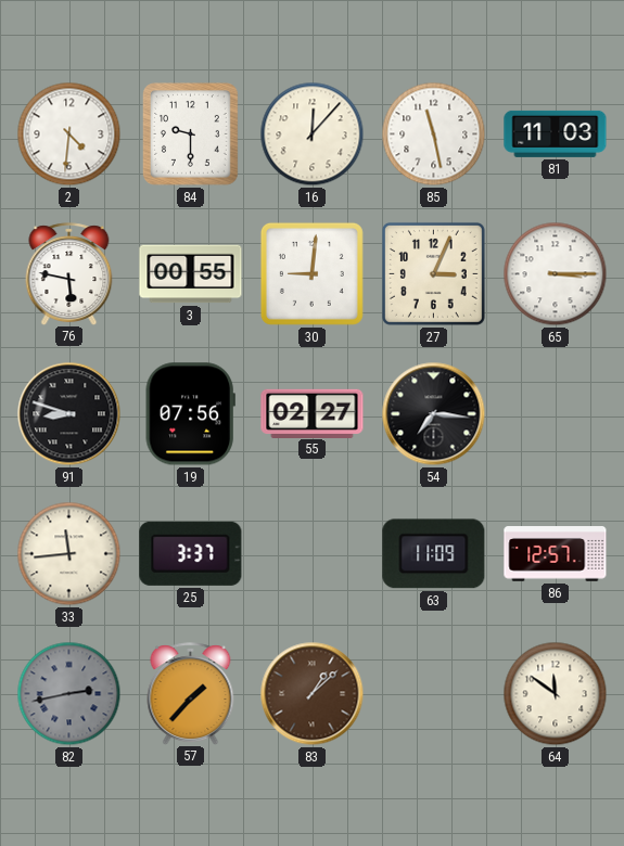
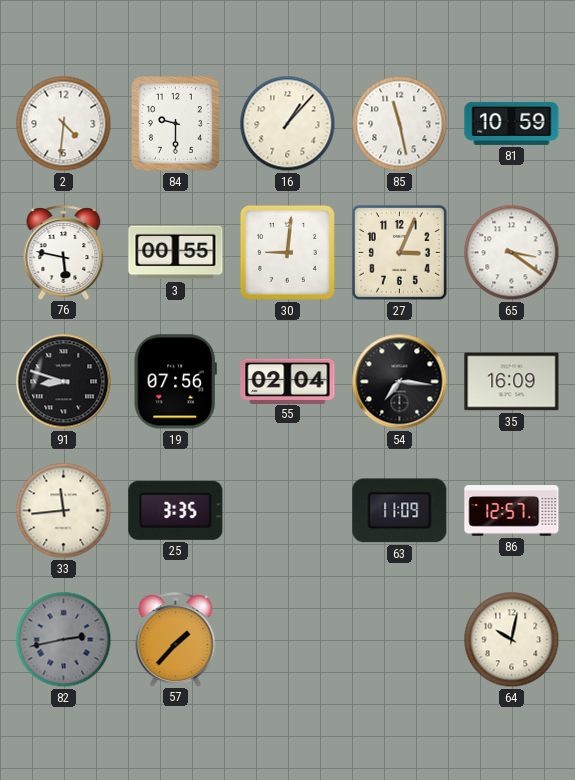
16: 12:07 -> 1:07
81: 11:03 -> 10:59
65: 3:15 -> 3:21
55: 02:27 -> 02:04
35: none -> 16:09
25: 3:37 -> 3:35
83: 1:08 -> none
64: 11:51 -> 10:02
